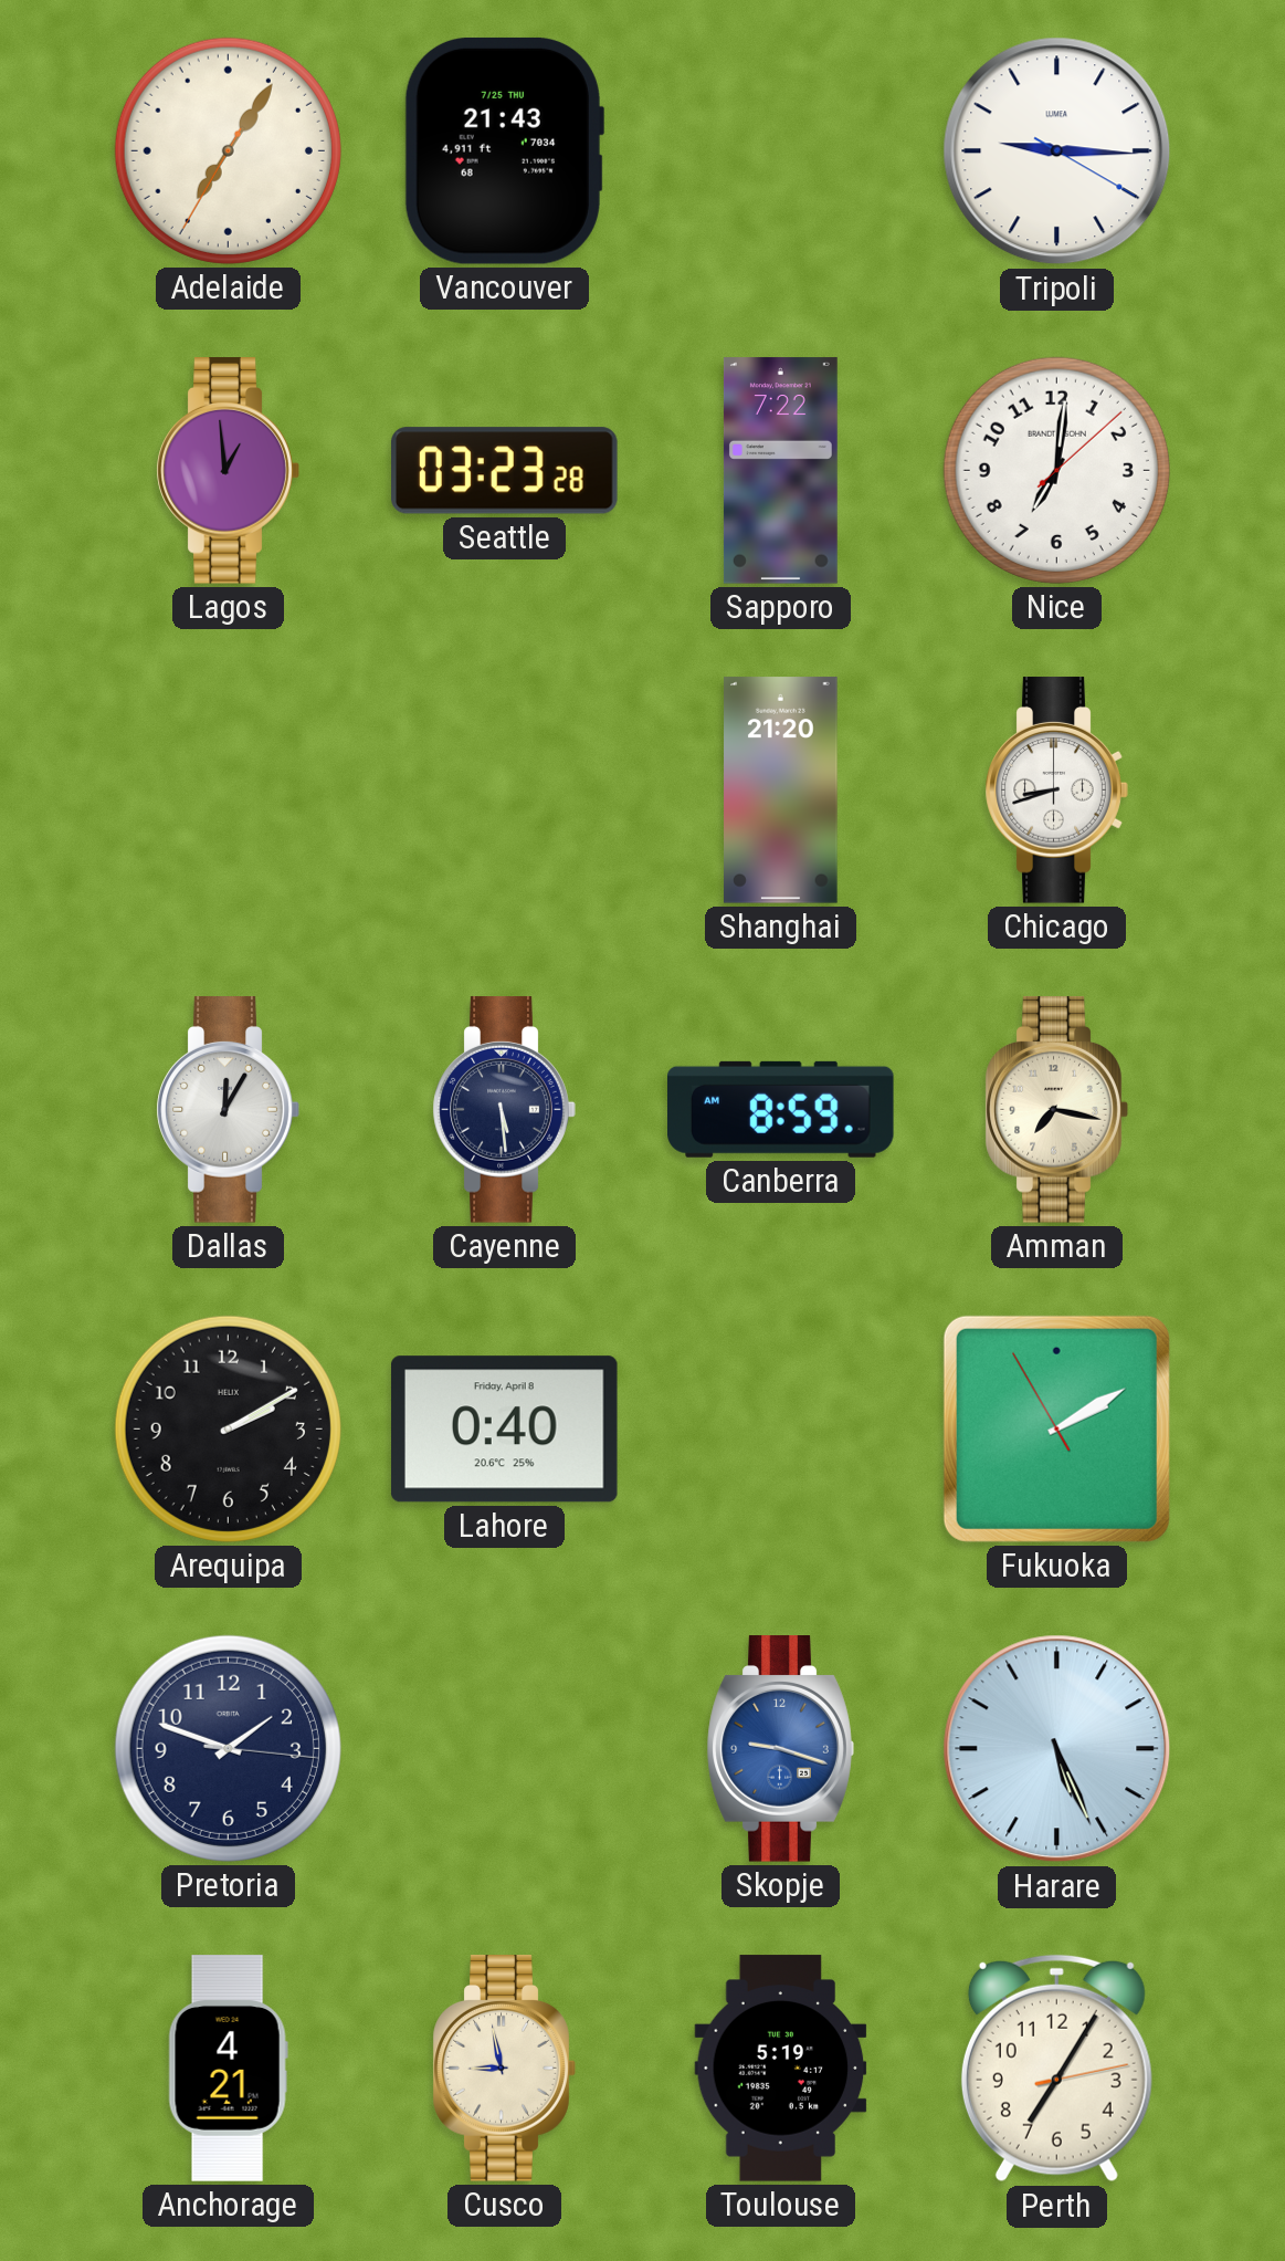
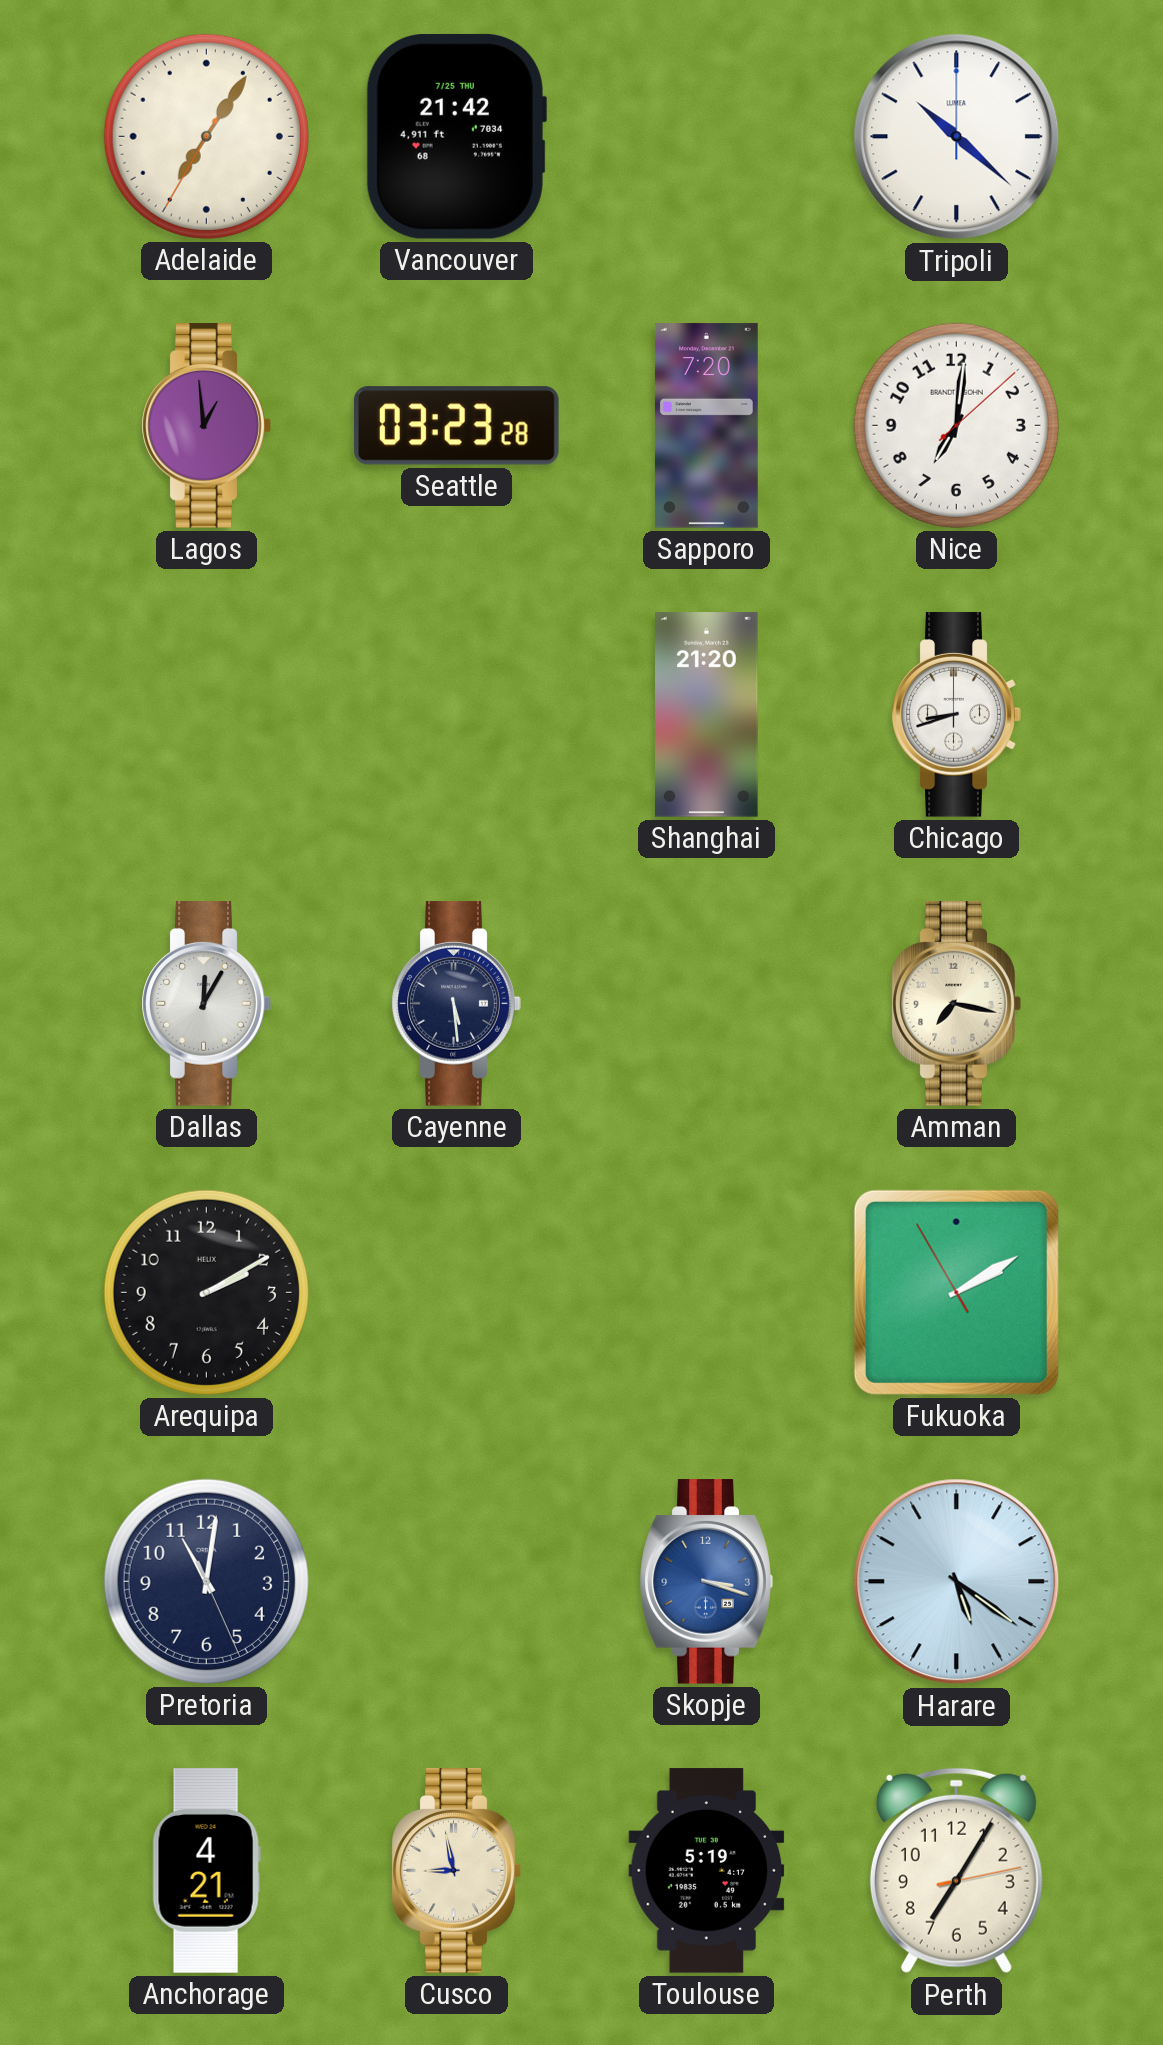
Vancouver: 21:43 -> 21:42
Tripoli: 9:15 -> 10:22
Sapporo: 7:22 -> 7:20
Canberra: 8:59 -> none
Lahore: 0:40 -> none
Pretoria: 1:48 -> 11:01
Skopje: 9:18 -> 3:18
Harare: 5:26 -> 5:21
